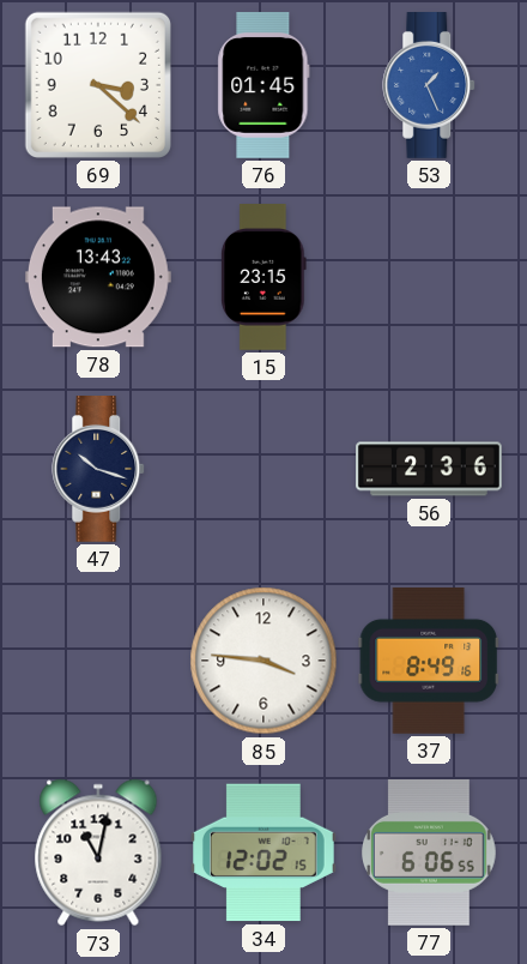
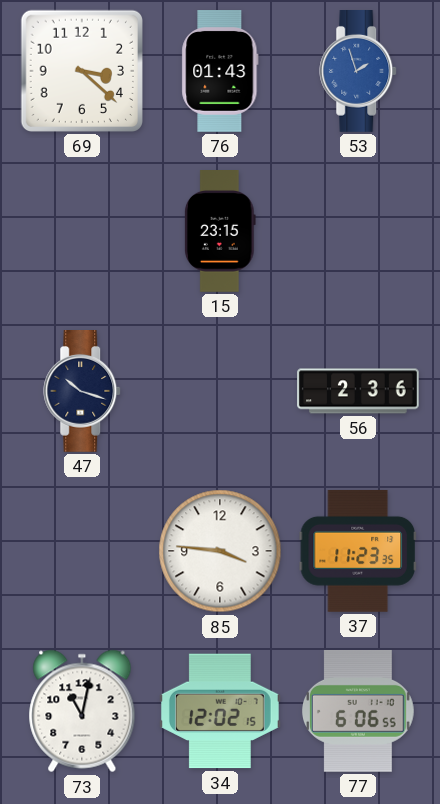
76: 01:45 -> 01:43
53: 1:26 -> 1:57
78: 13:43 -> none
37: 8:49 -> 11:23
